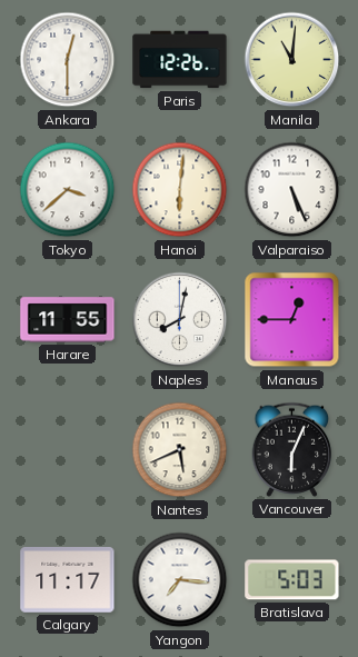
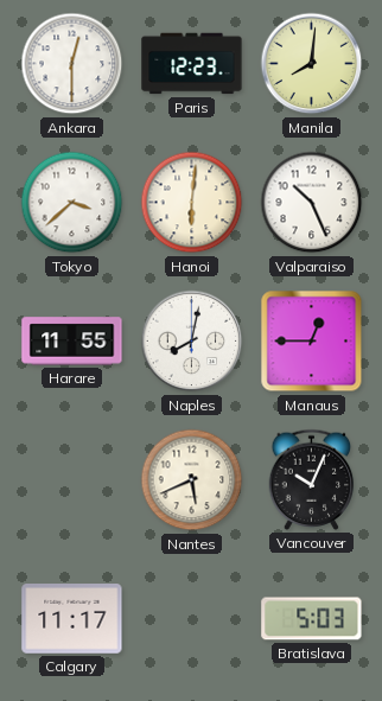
Paris: 12:26 -> 12:23
Manila: 11:01 -> 8:01
Valparaiso: 5:26 -> 10:26
Vancouver: 6:04 -> 10:04
Yangon: 7:16 -> none
